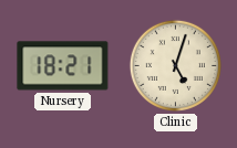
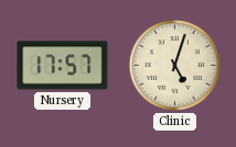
Nursery: 18:21 -> 17:57
